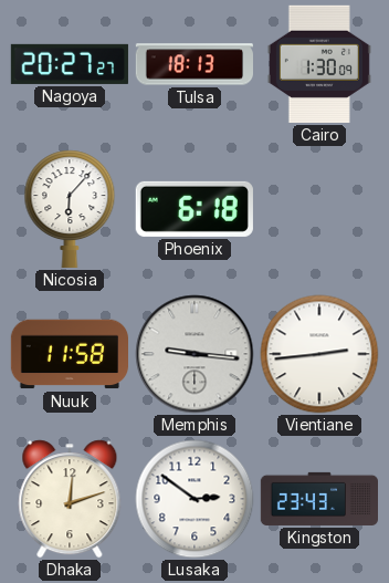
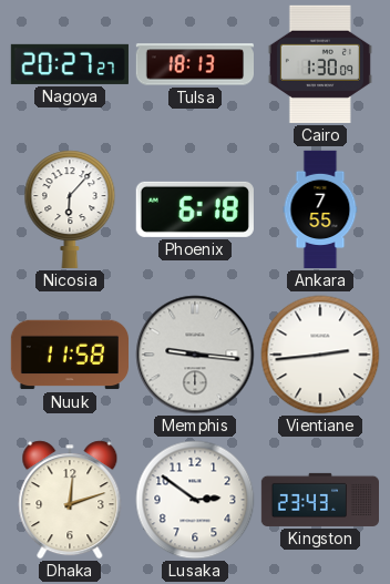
Ankara: none -> 7:55
